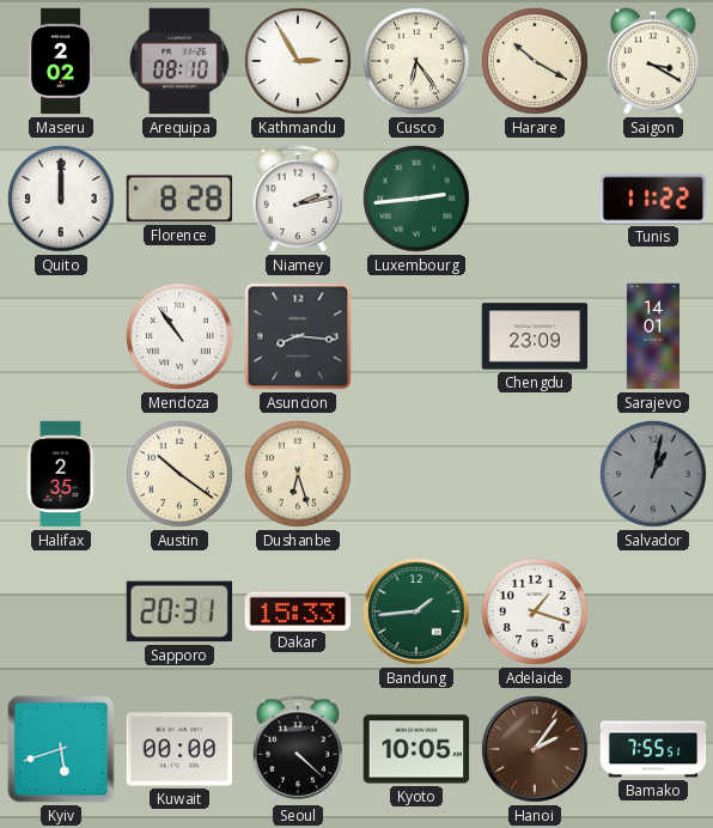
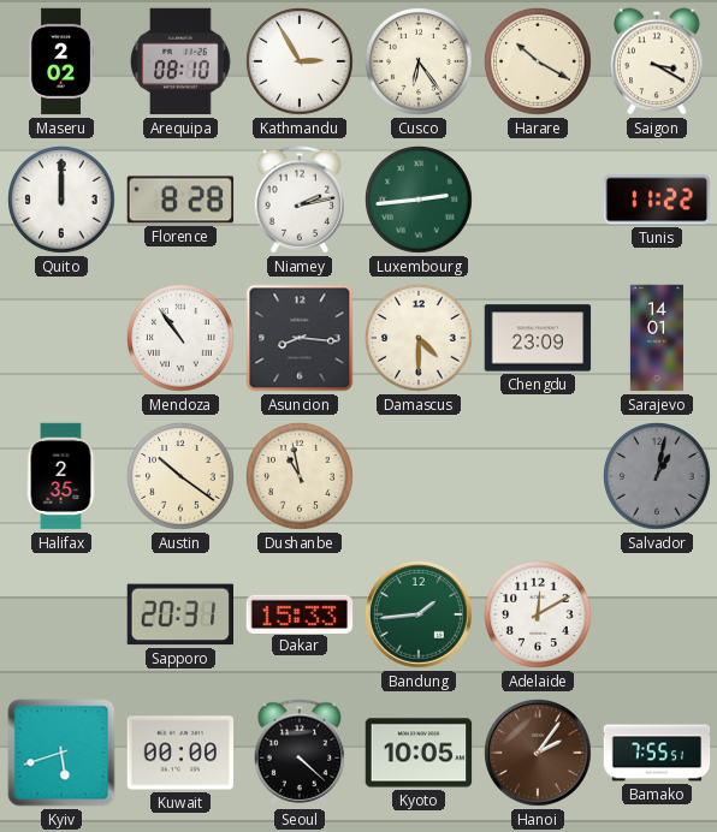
Damascus: none -> 4:30
Dushanbe: 6:27 -> 10:58
Adelaide: 1:18 -> 12:10
